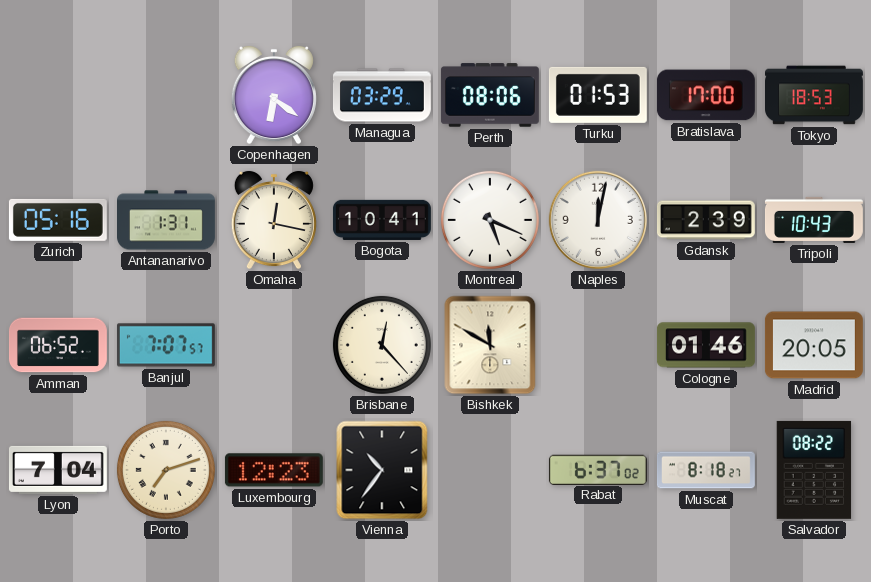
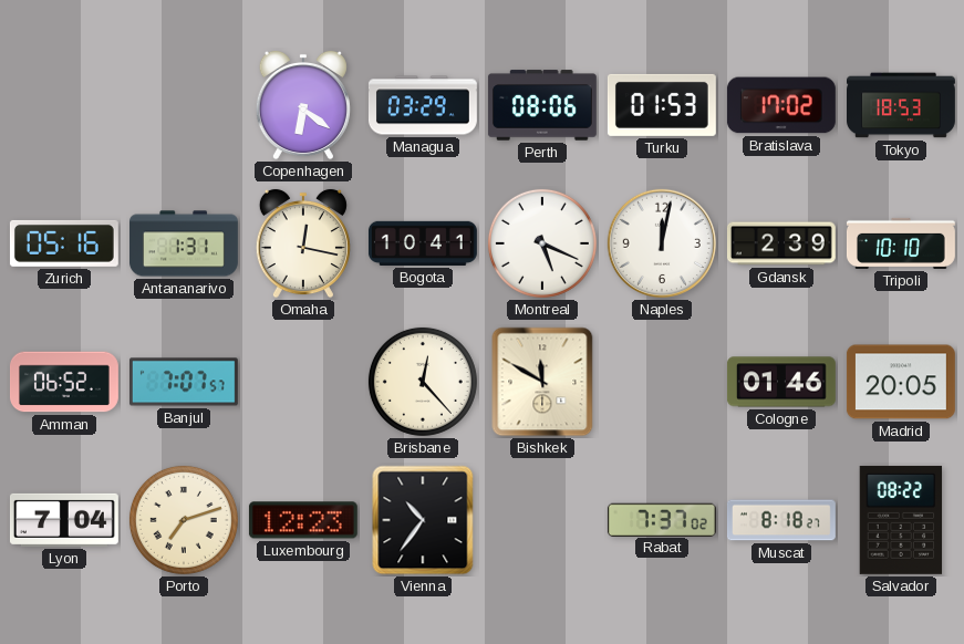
Bratislava: 17:00 -> 17:02
Tripoli: 10:43 -> 10:10
Rabat: 6:37 -> 7:37
